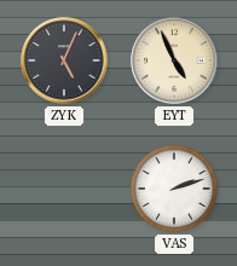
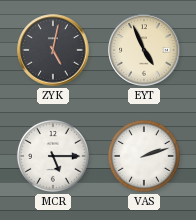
ZYK: 5:04 -> 5:02
MCR: none -> 5:15
